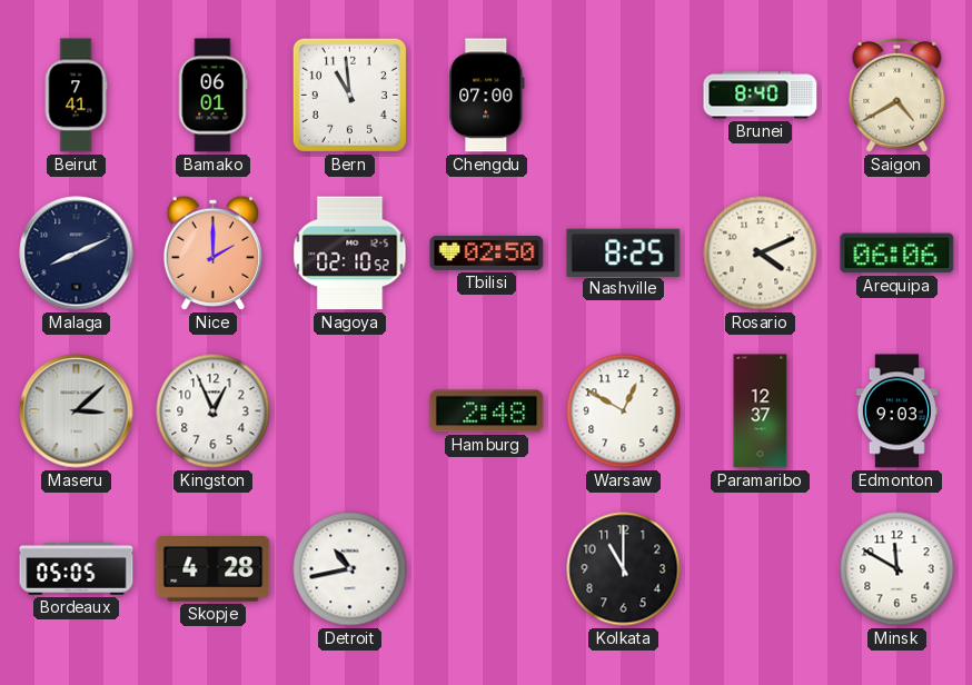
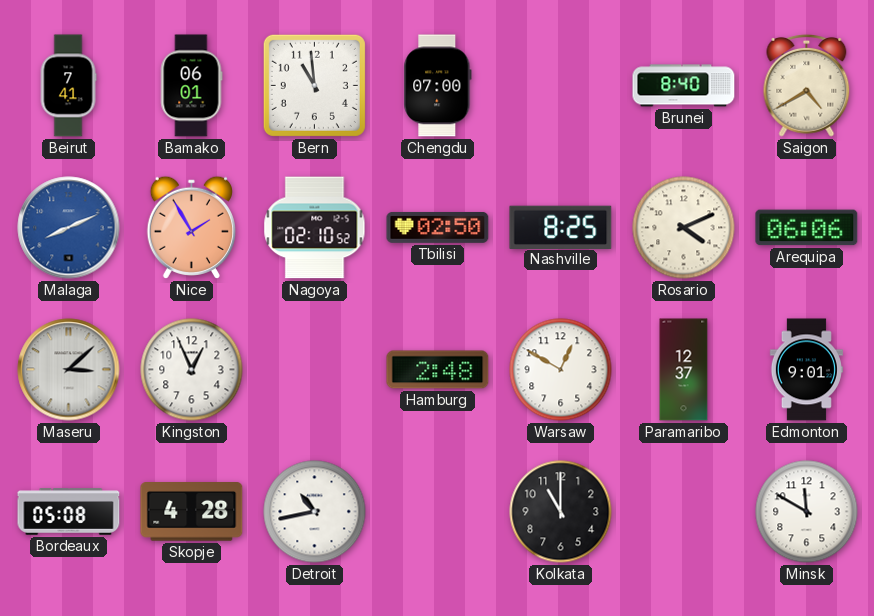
Malaga dial: navy -> blue
Nice: 2:00 -> 1:55
Edmonton: 9:03 -> 9:01
Bordeaux: 05:05 -> 05:08
